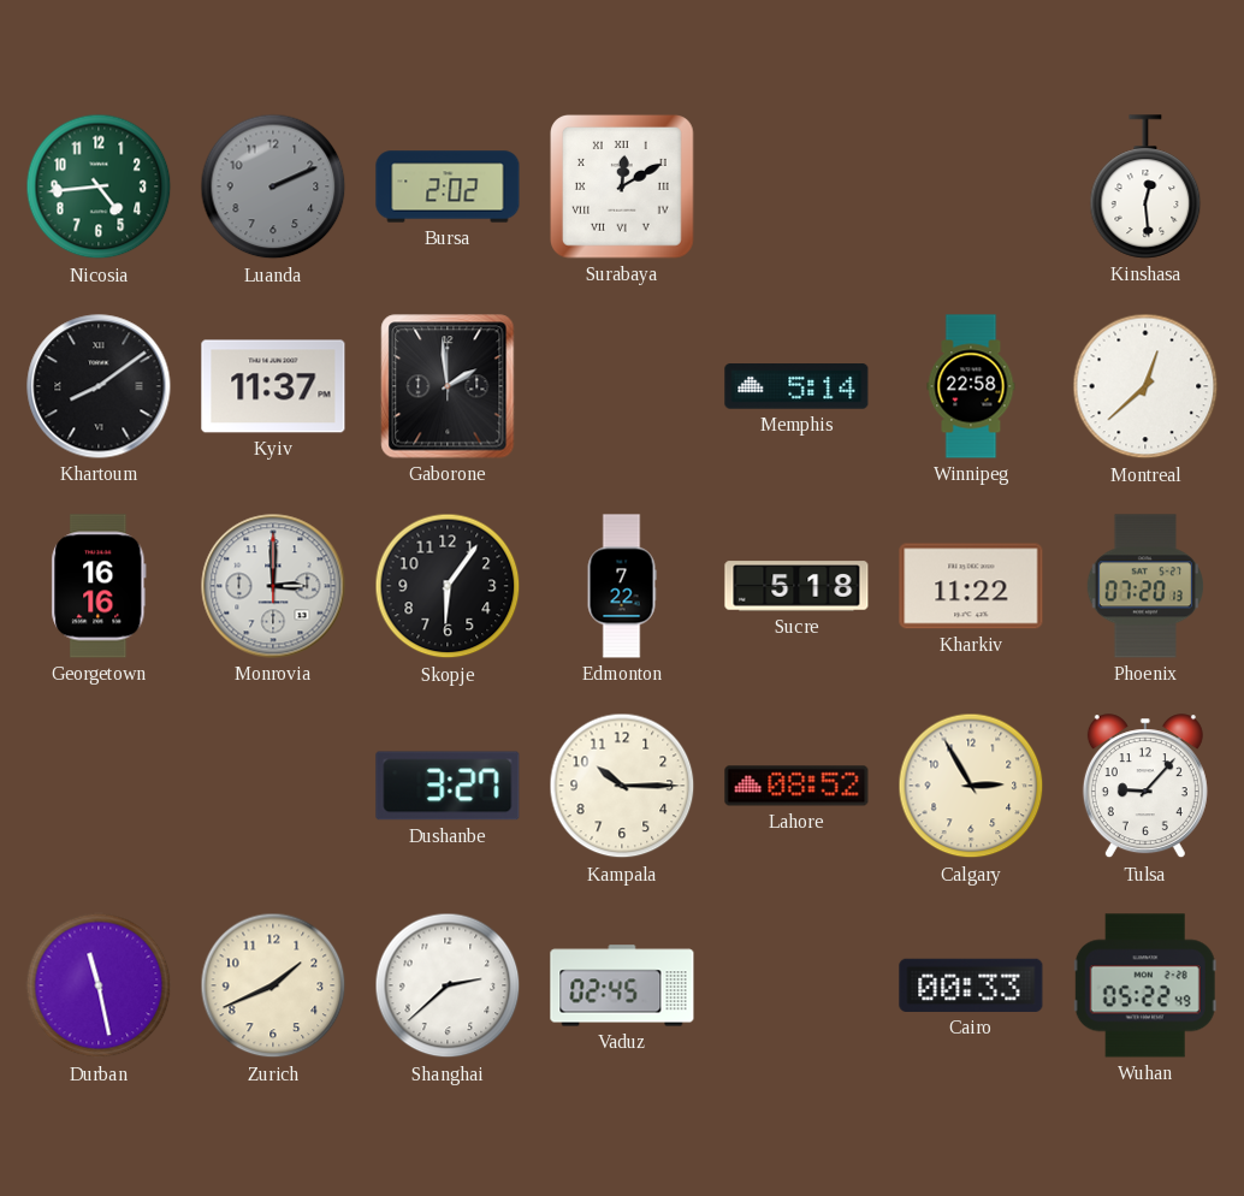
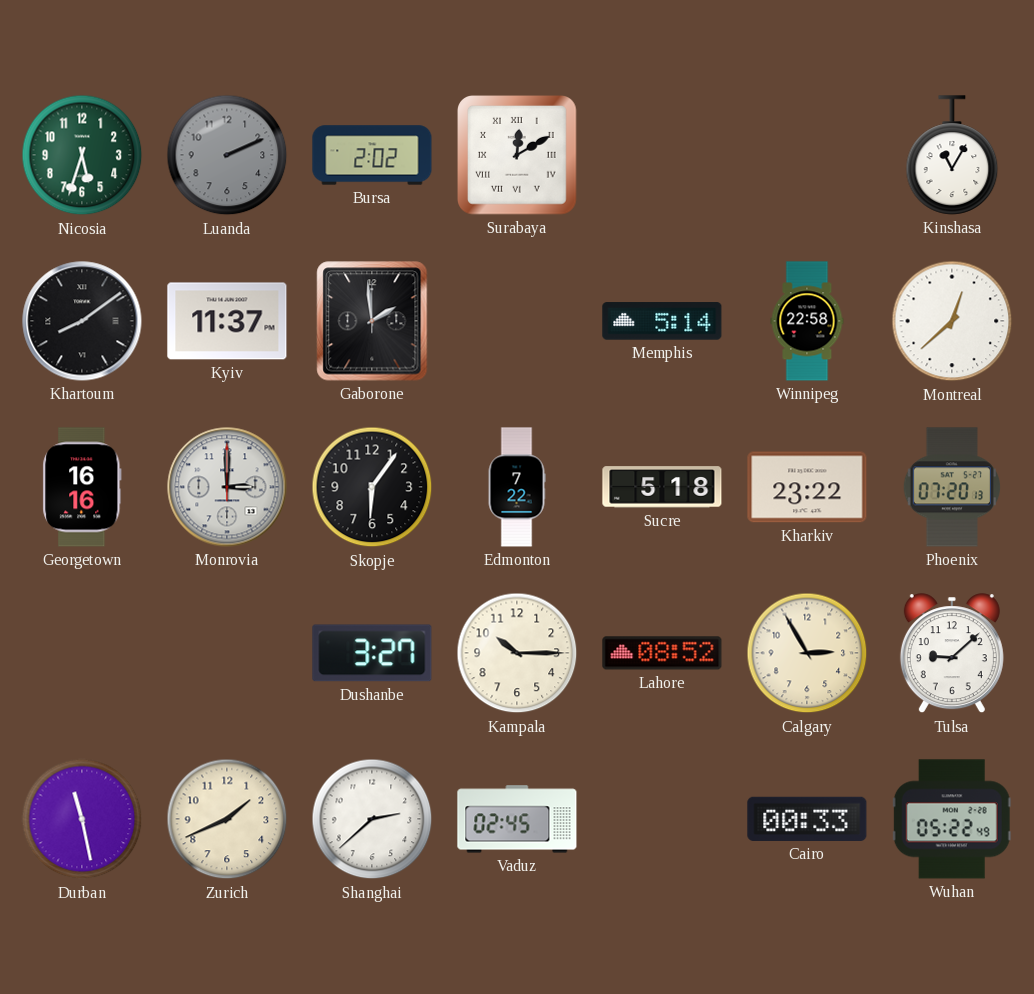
Nicosia: 4:44 -> 5:33
Kinshasa: 12:29 -> 11:05
Kharkiv: 11:22 -> 23:22
Tulsa: 9:07 -> 9:08
